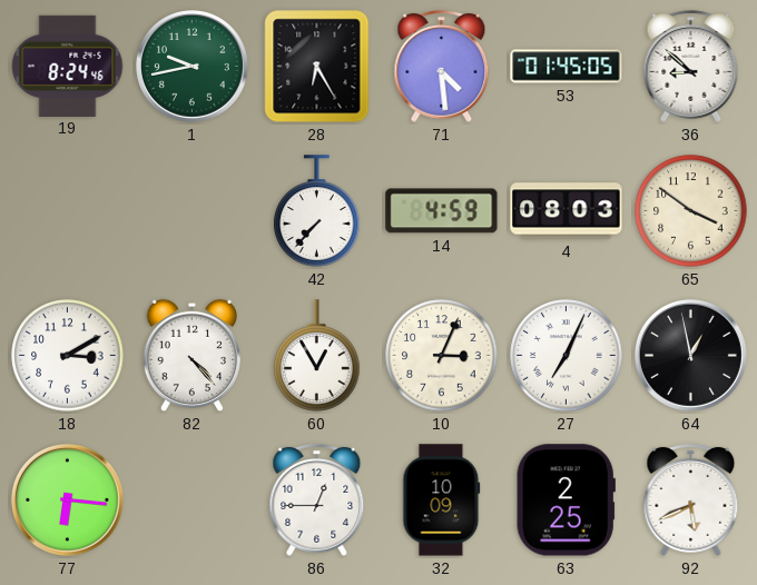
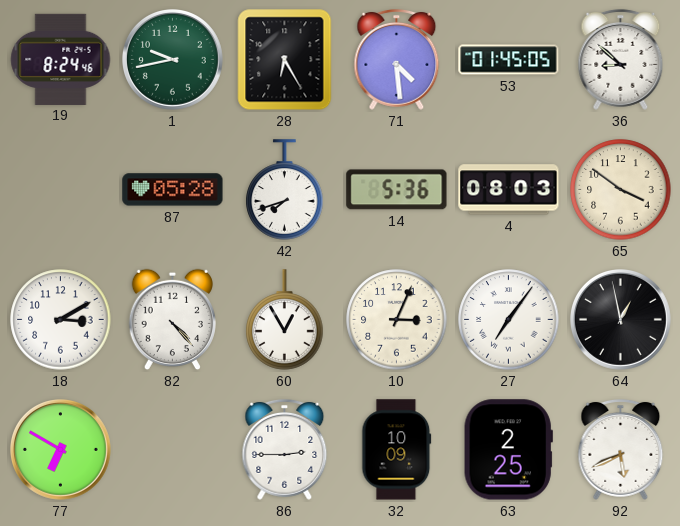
87: none -> 05:28
42: 7:37 -> 7:42
14: 4:59 -> 5:36
27: 7:04 -> 7:06
77: 6:16 -> 6:50
86: 12:45 -> 2:45
